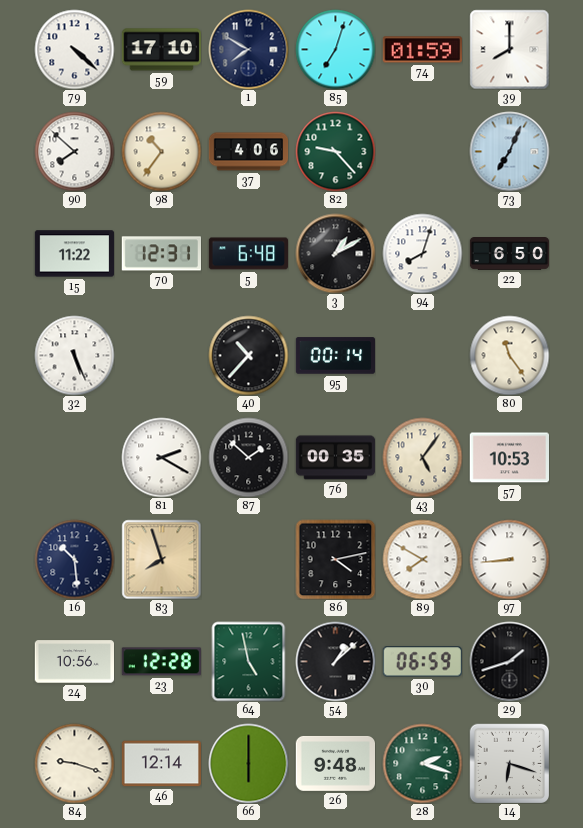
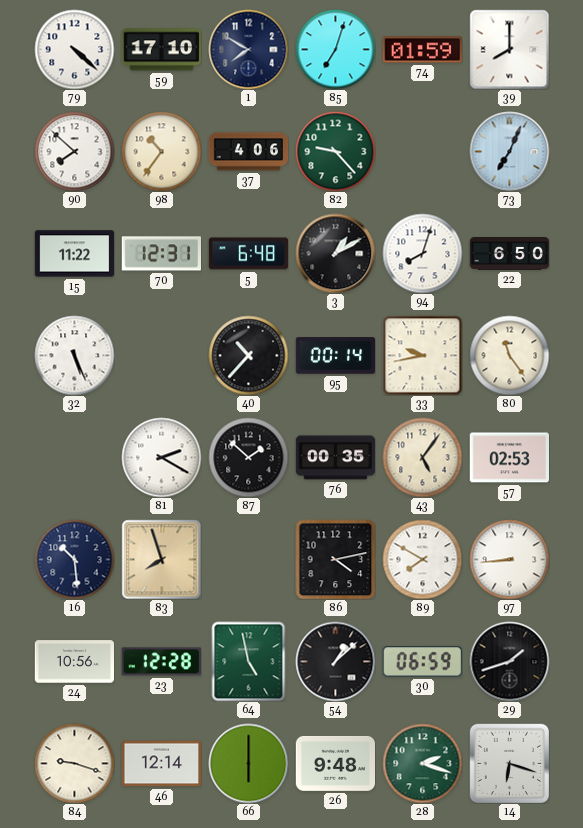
33: none -> 9:43
57: 10:53 -> 02:53
